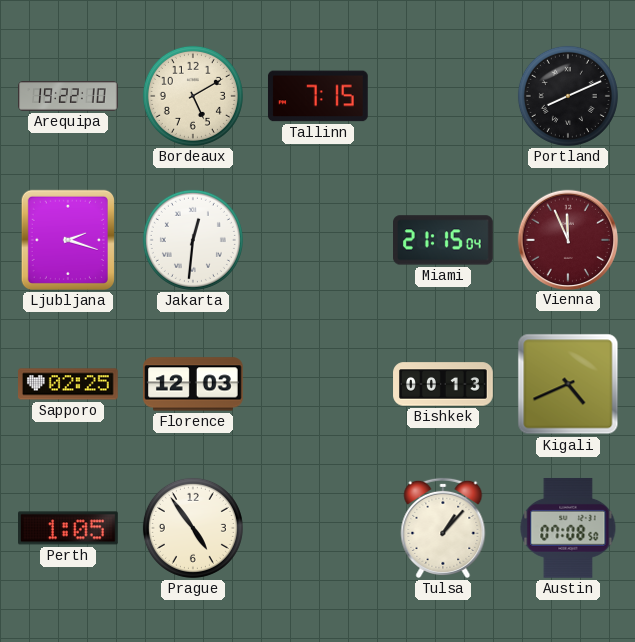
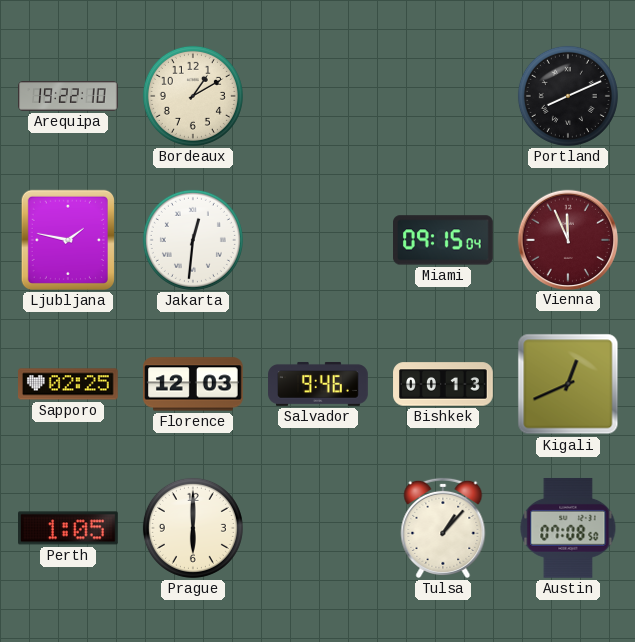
Bordeaux: 5:10 -> 1:10
Tallinn: 7:15 -> none
Ljubljana: 2:18 -> 1:47
Miami: 21:15 -> 09:15
Salvador: none -> 9:46
Kigali: 4:41 -> 12:41
Prague: 4:54 -> 6:00
